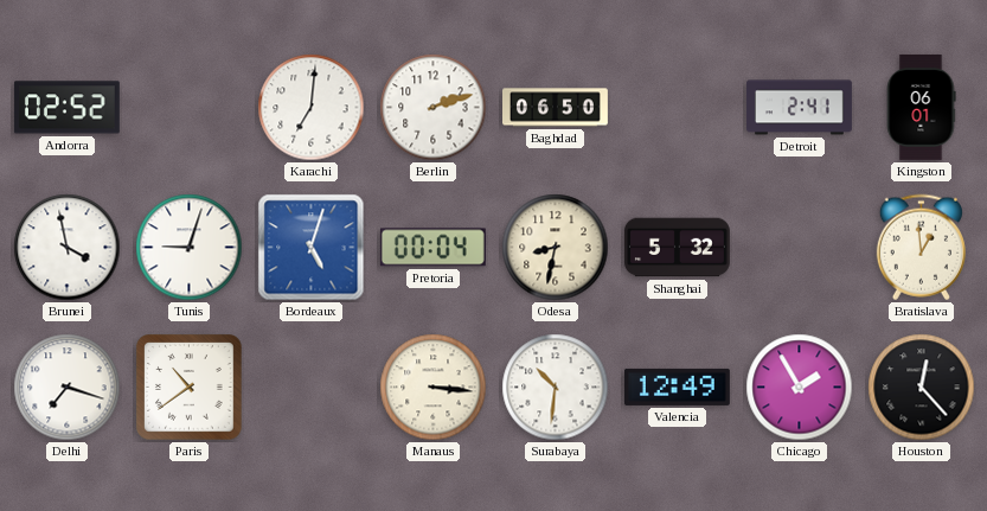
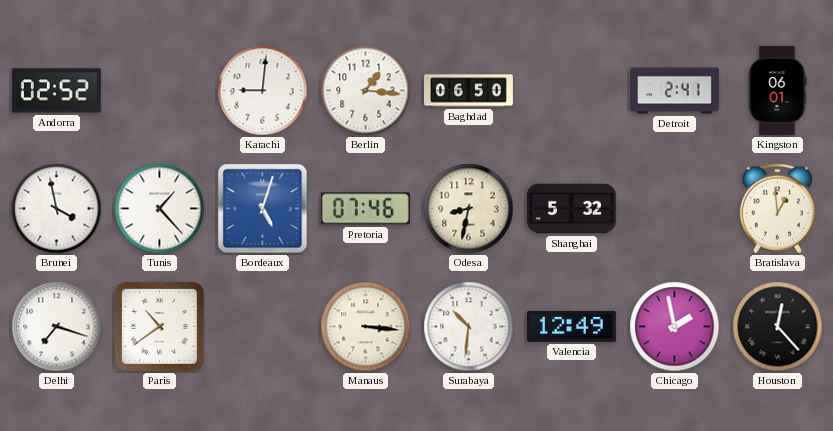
Karachi: 7:01 -> 9:01
Berlin: 2:12 -> 1:16
Tunis: 9:03 -> 1:23
Pretoria: 00:04 -> 07:46
Chicago: 1:55 -> 1:58
